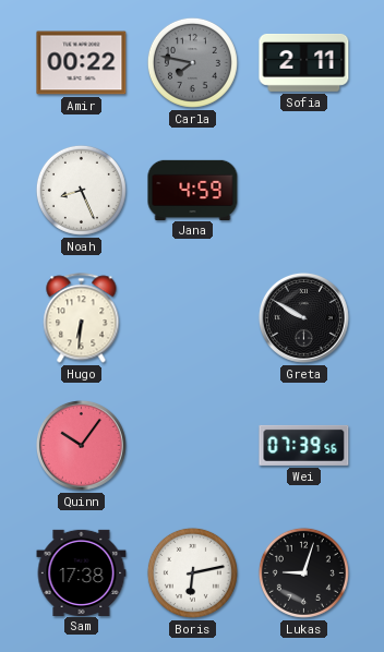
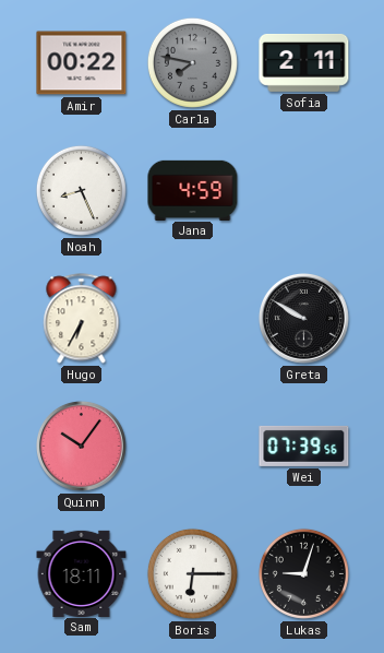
Hugo: 6:31 -> 6:35
Sam: 17:38 -> 18:11
Boris: 6:13 -> 6:15
